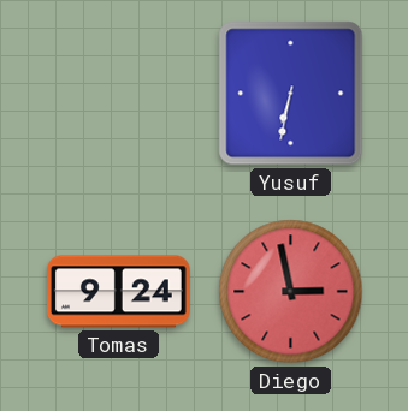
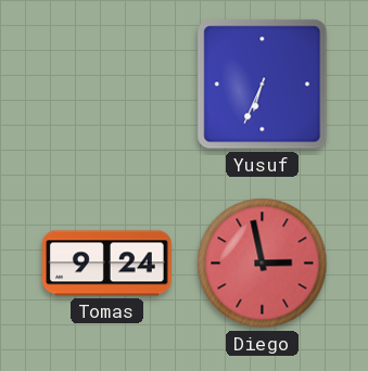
Yusuf: 6:32 -> 6:34
